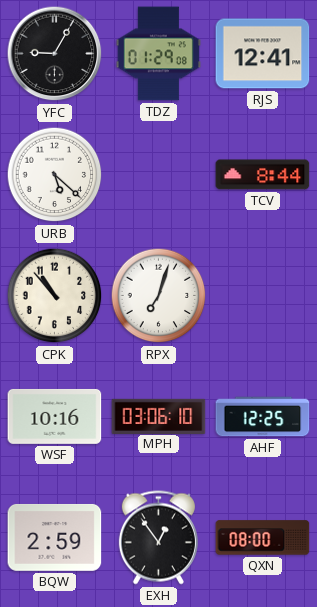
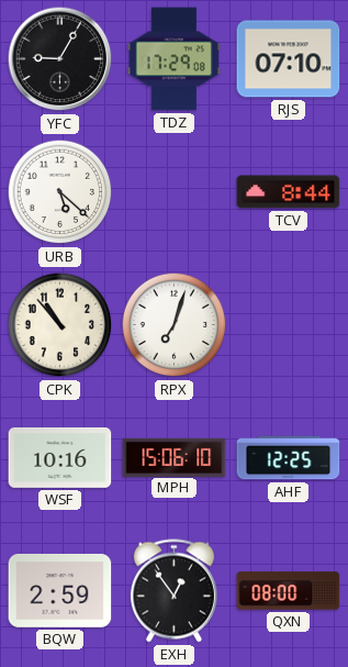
TDZ: 01:29 -> 17:29
RJS: 12:41 -> 07:10
MPH: 03:06 -> 15:06
